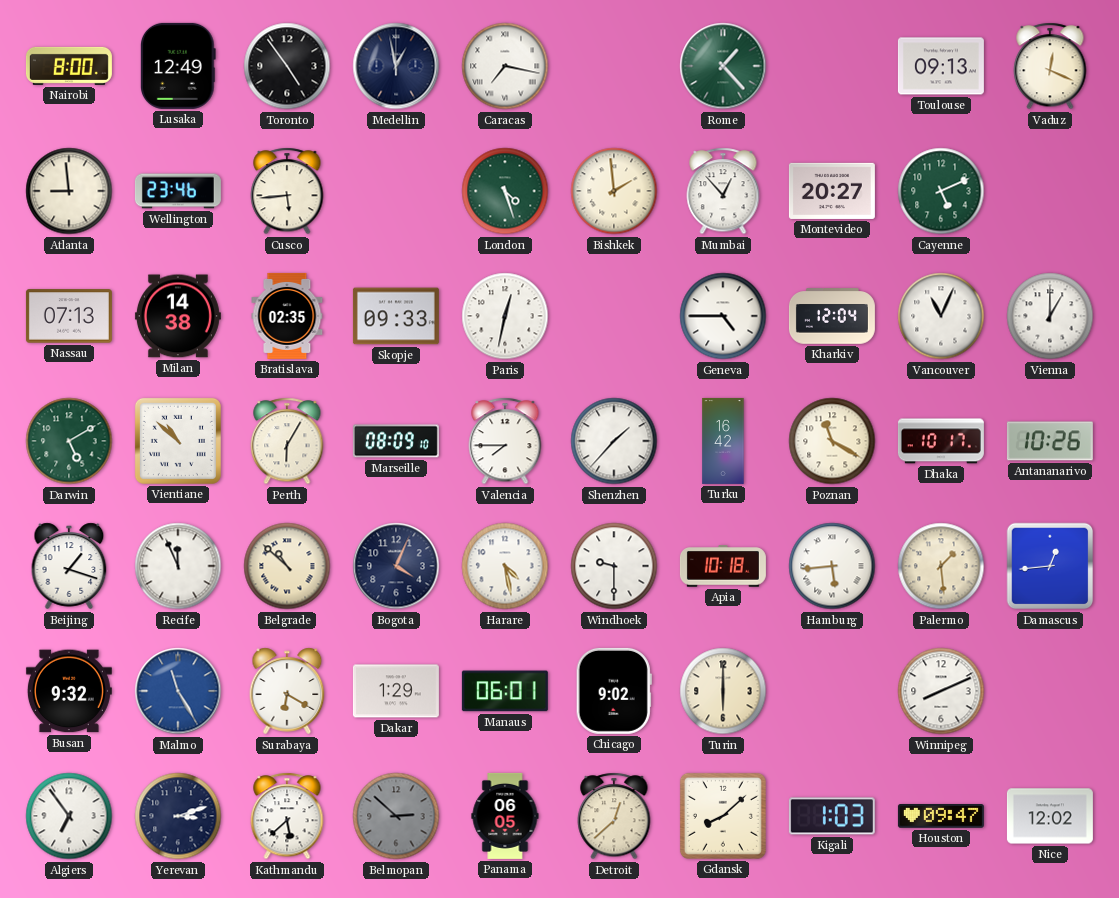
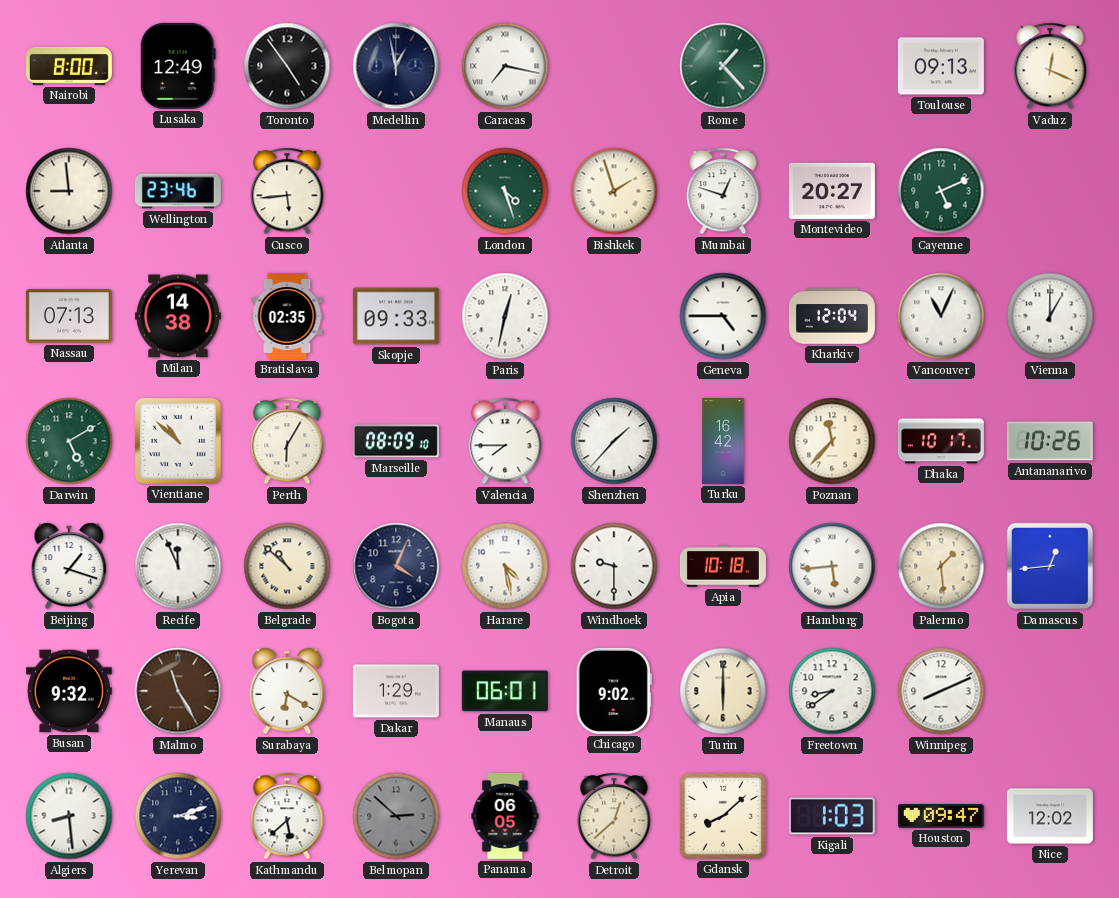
Bishkek: 1:59 -> 1:57
Mumbai: 12:53 -> 12:48
Poznan: 11:20 -> 11:37
Malmo dial: blue -> brown
Freetown: none -> 8:39
Algiers: 6:54 -> 8:29
